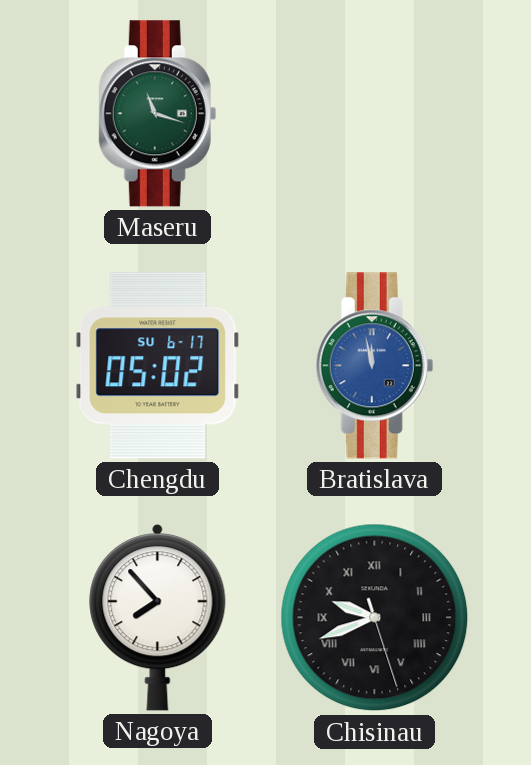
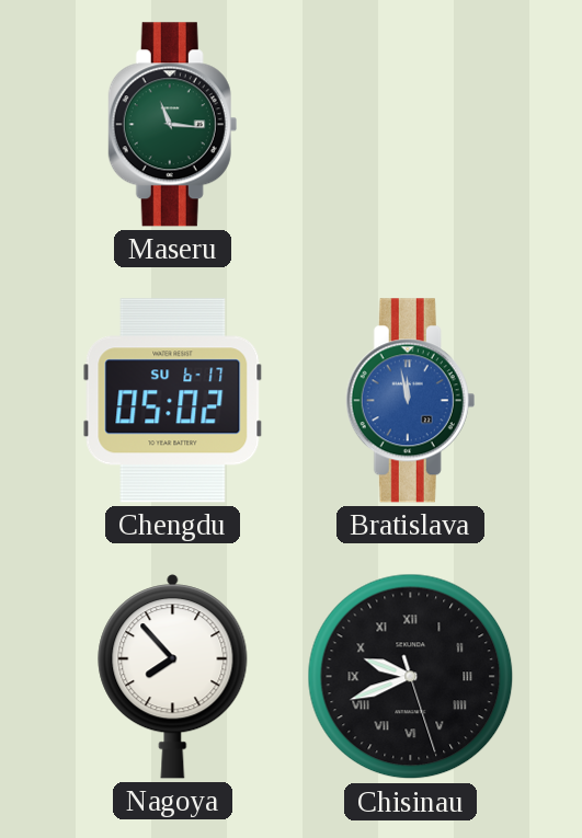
Maseru: 11:18 -> 11:16
